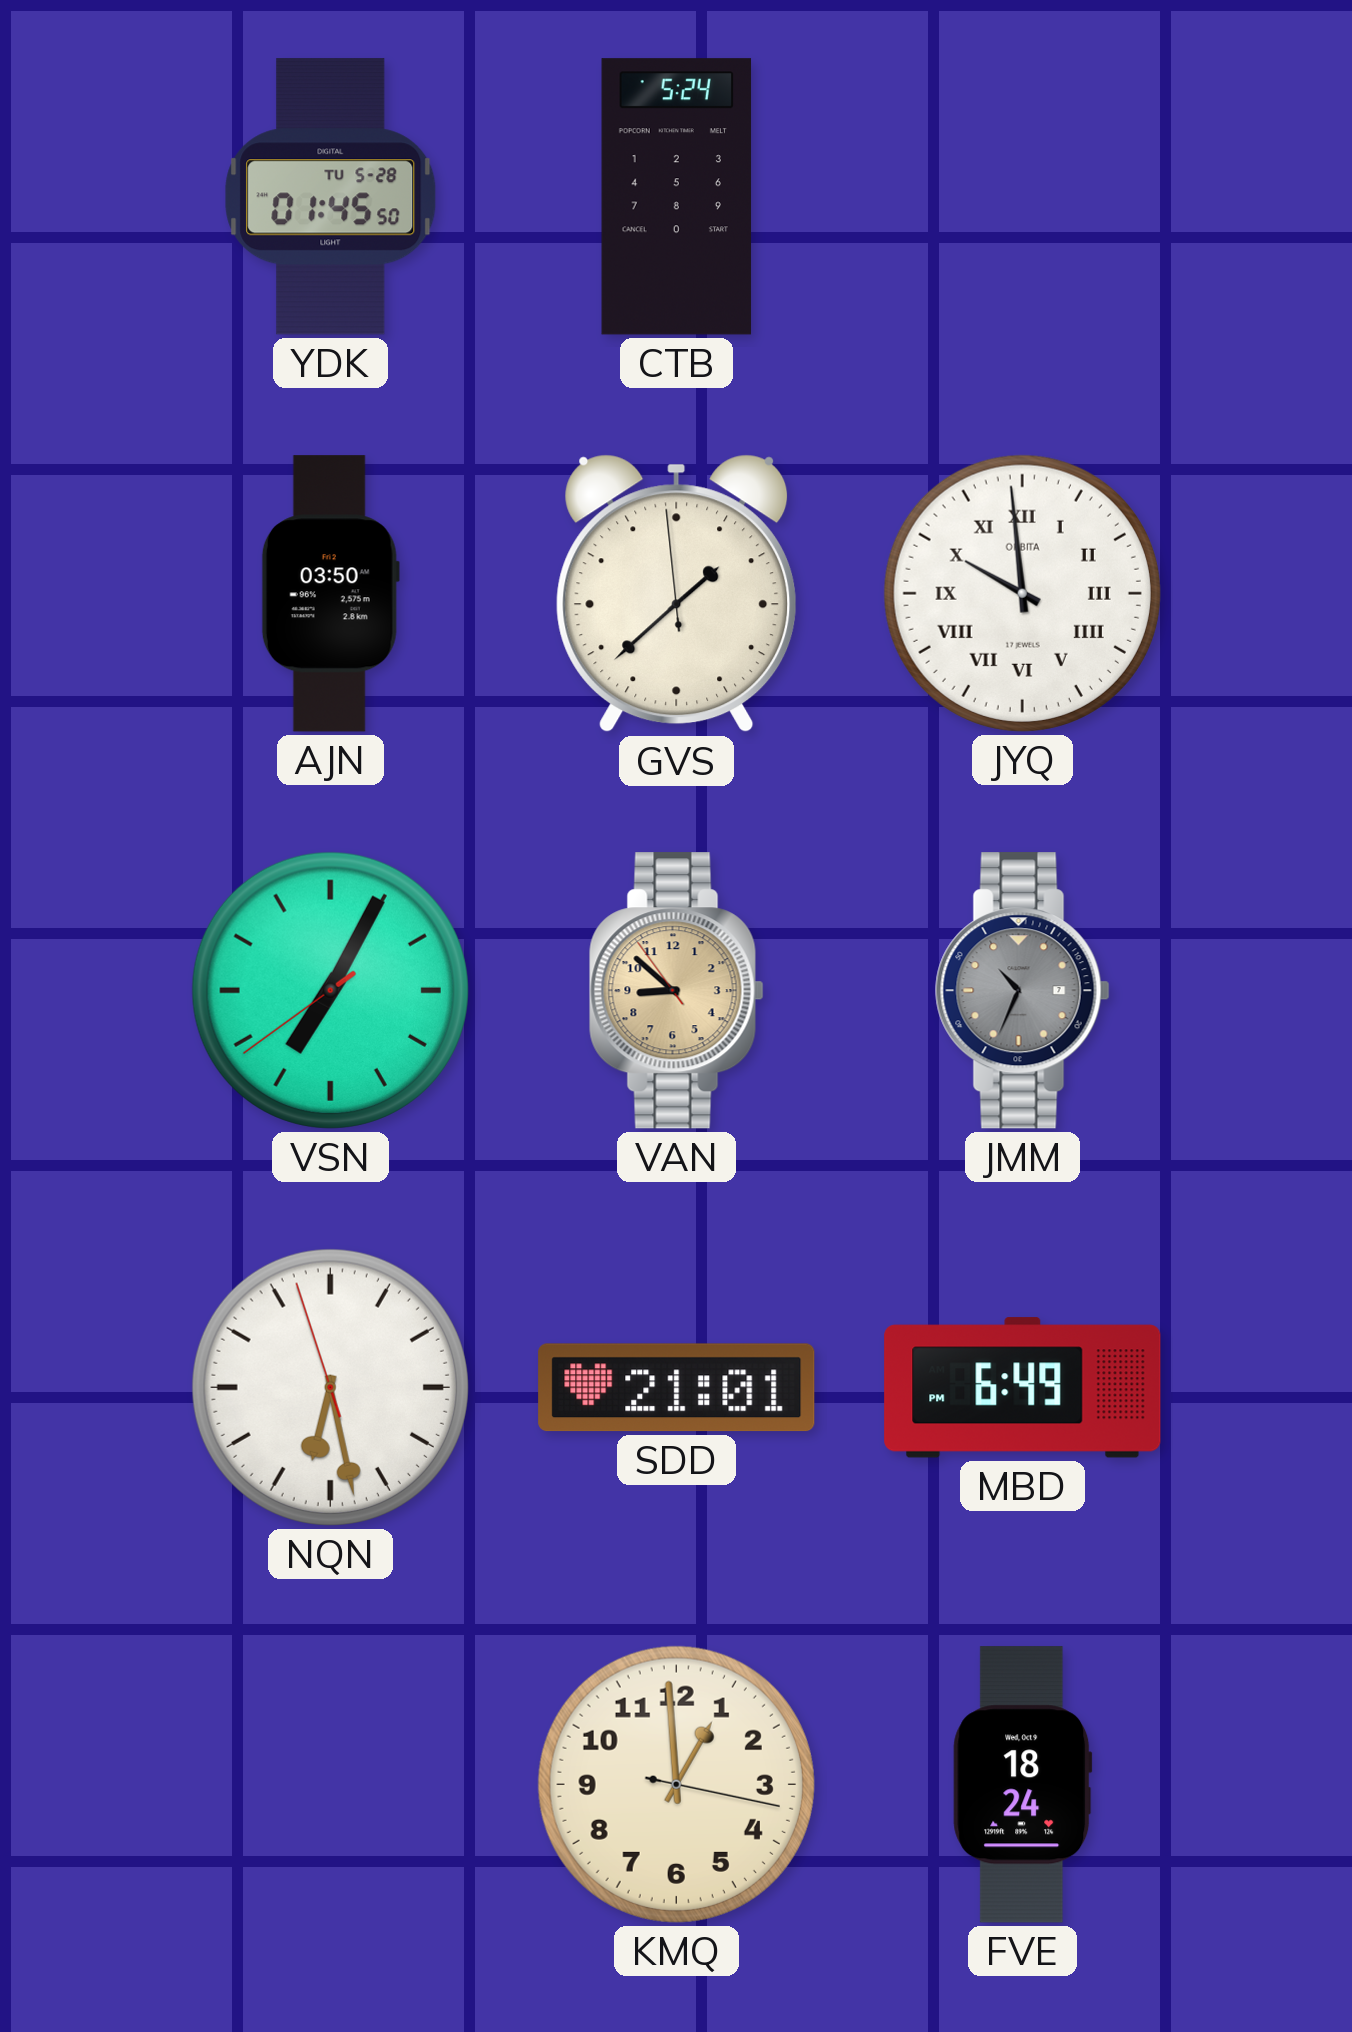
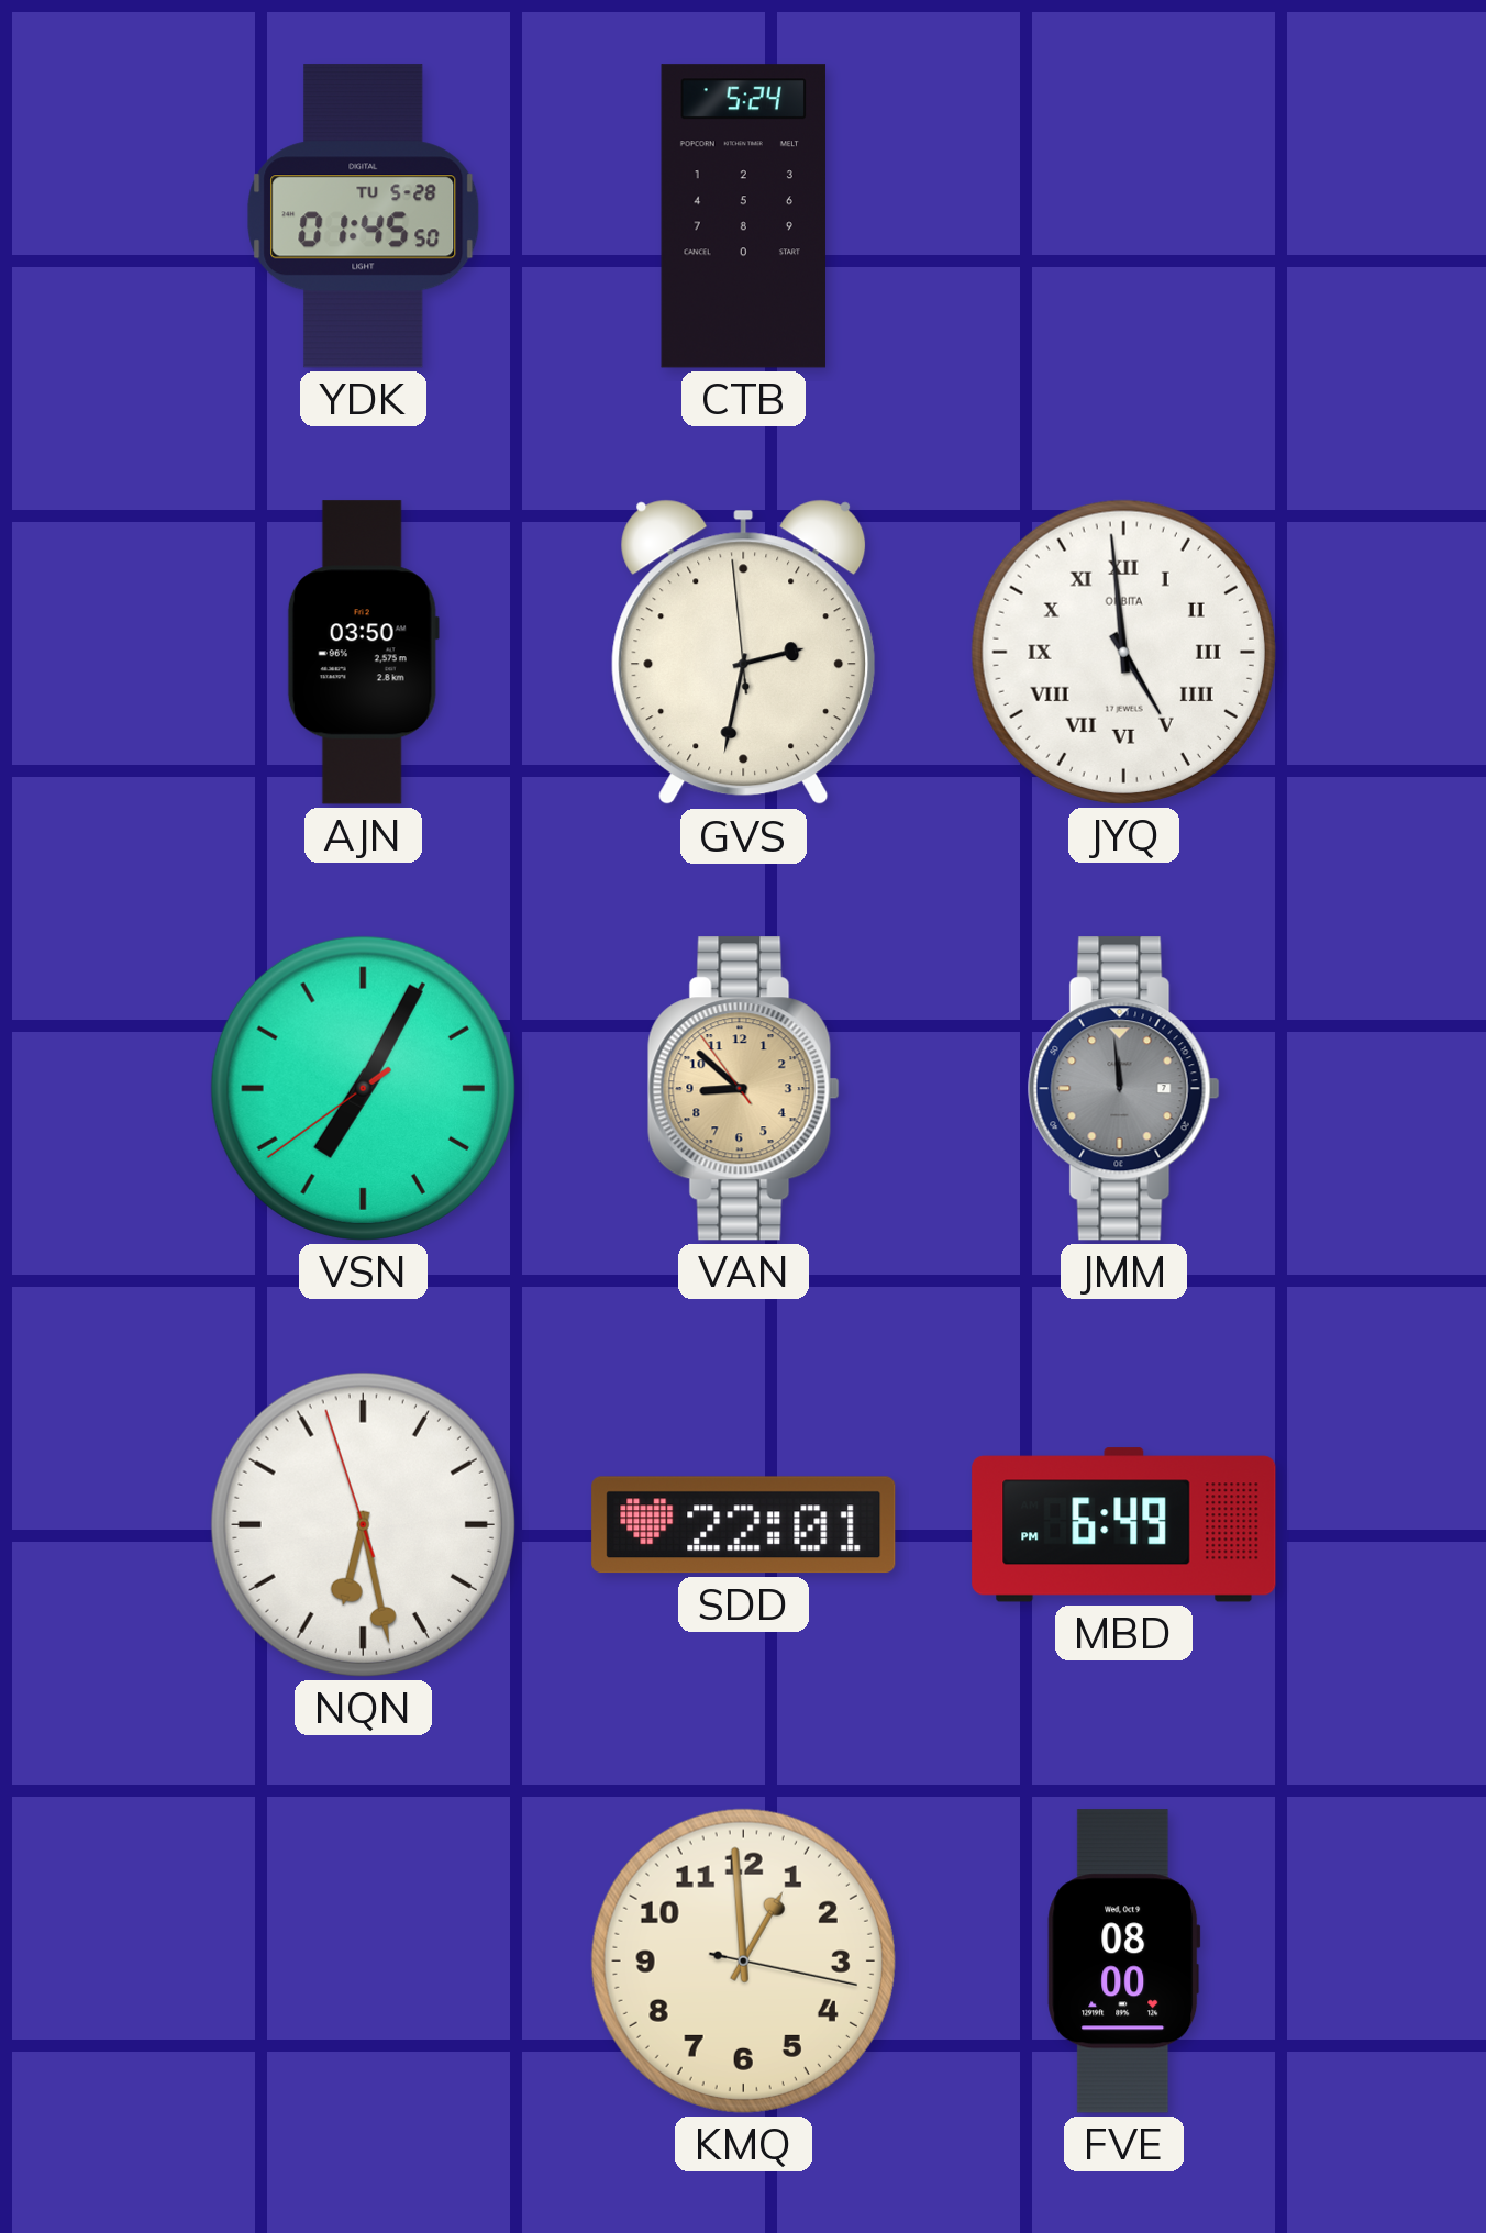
GVS: 1:37 -> 2:31
JYQ: 9:59 -> 4:59
JMM: 10:34 -> 11:59
SDD: 21:01 -> 22:01
FVE: 18:24 -> 08:00
